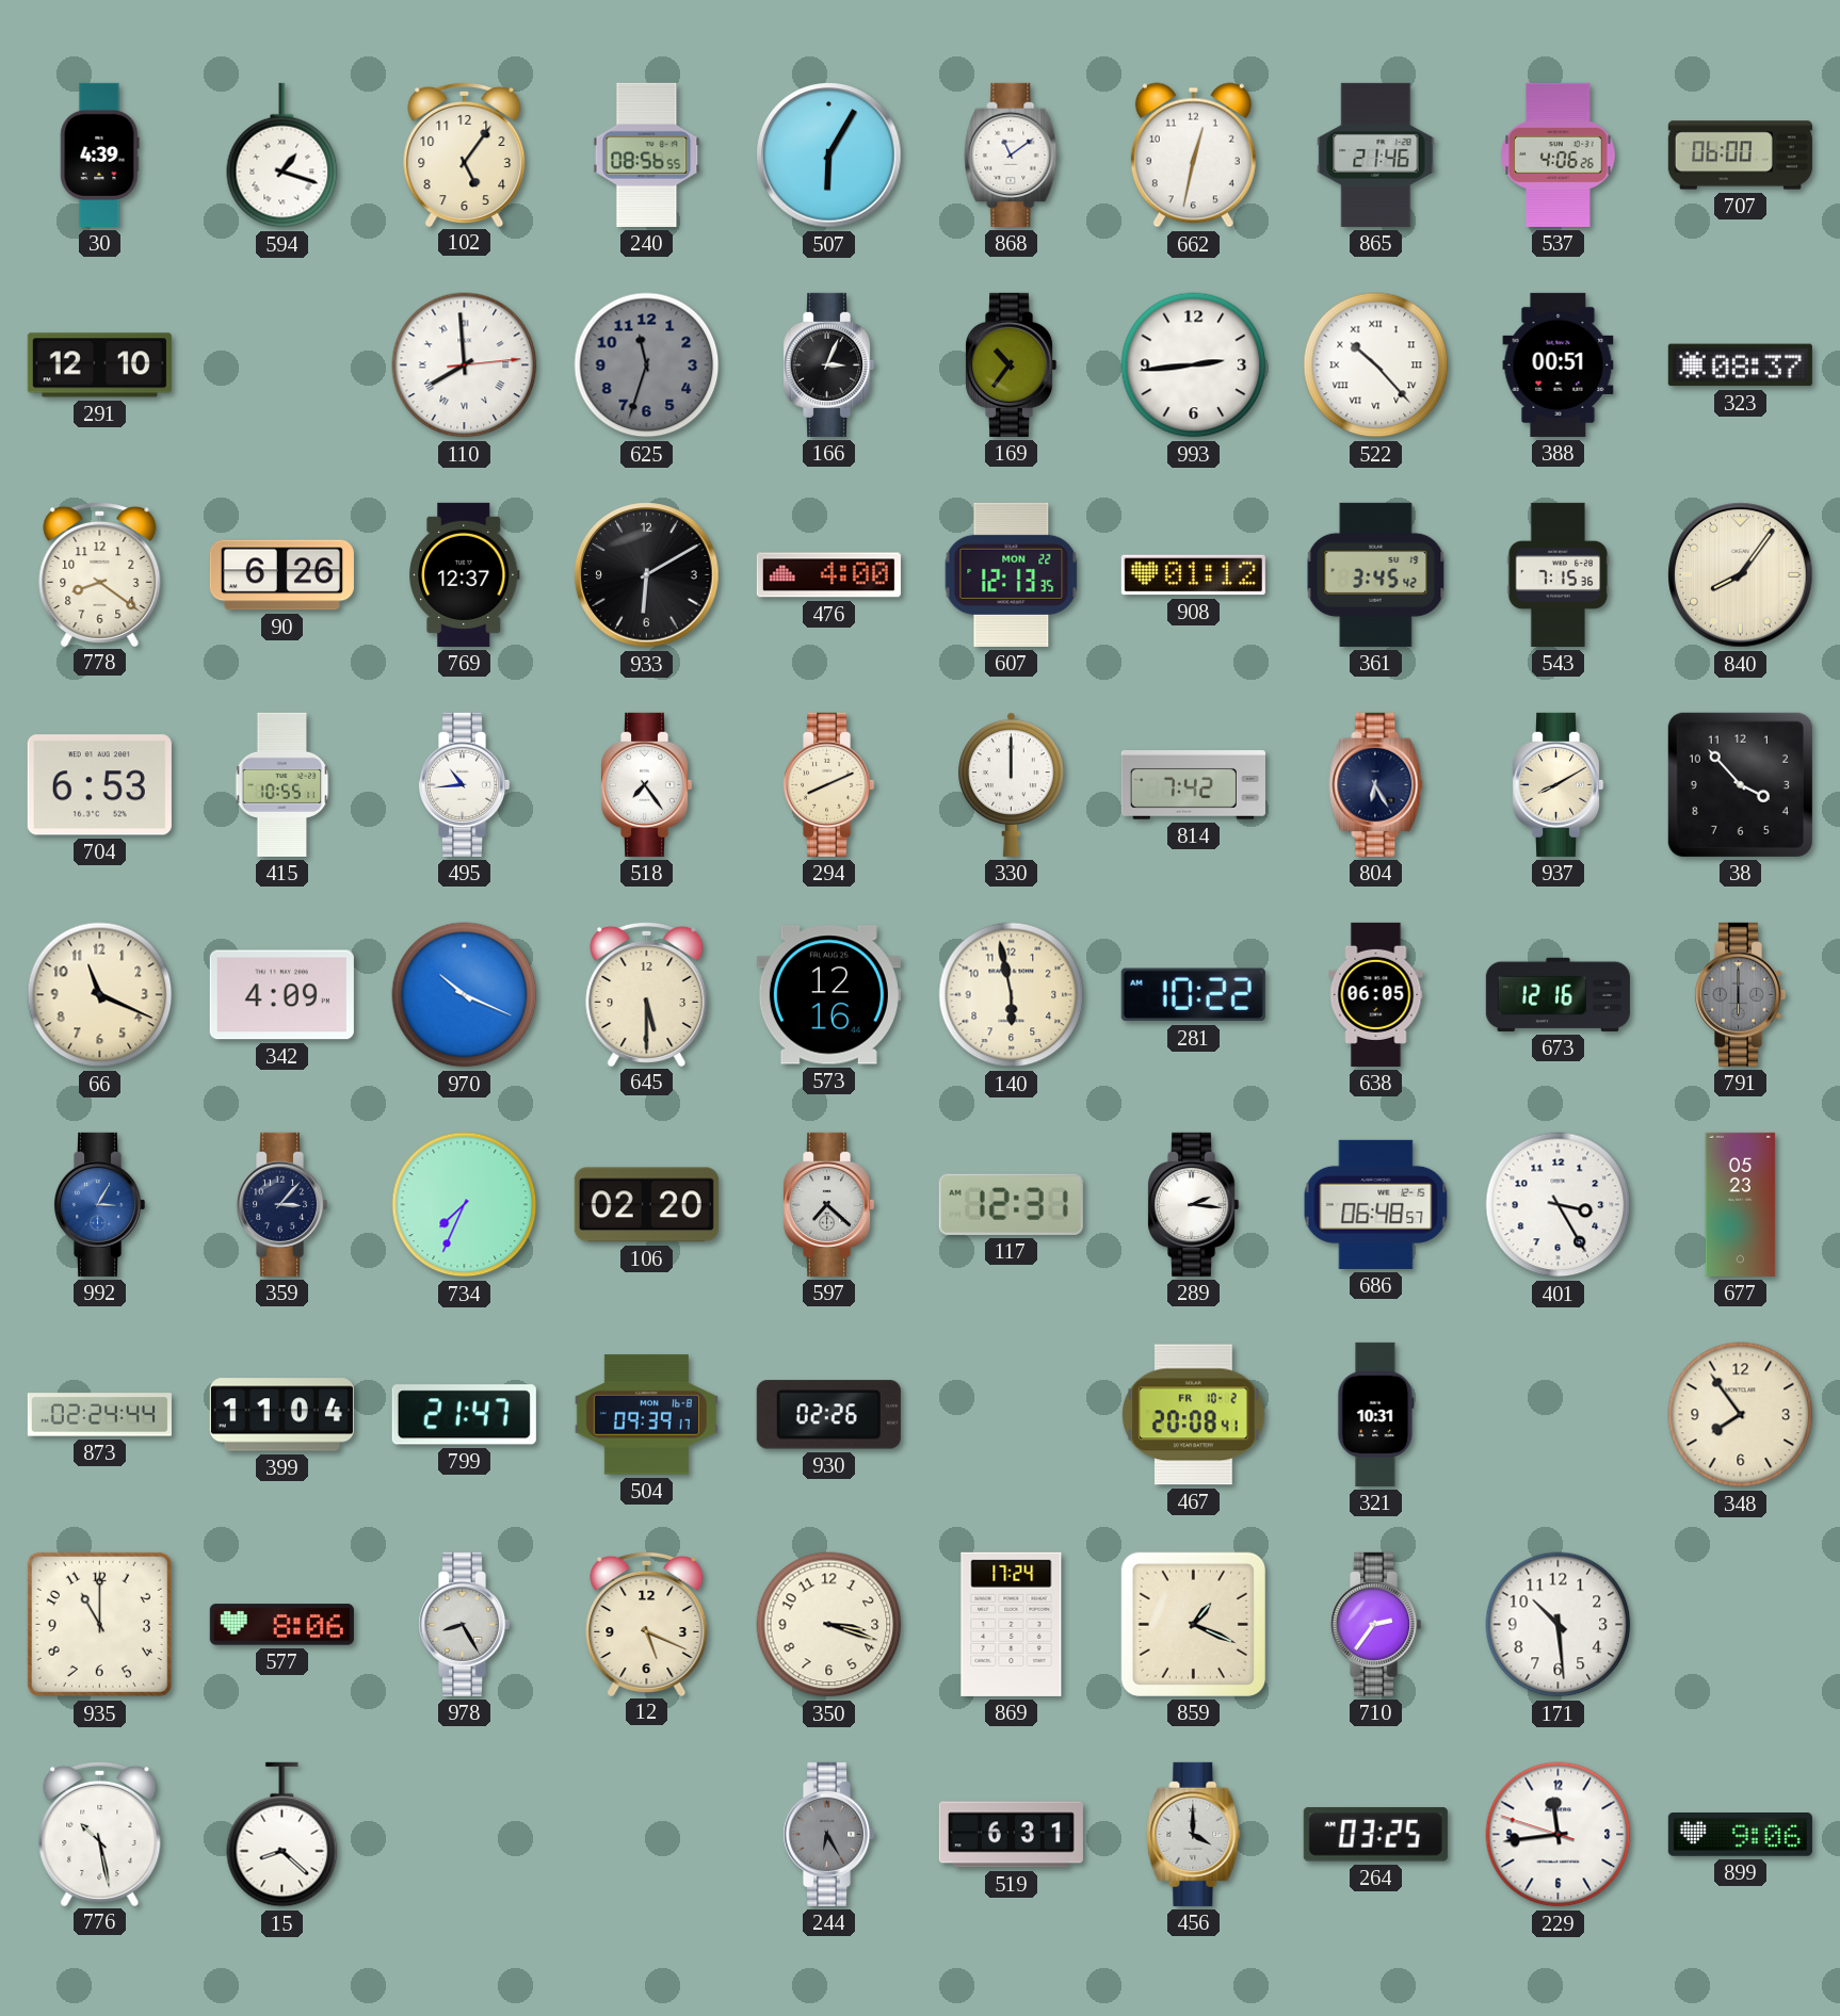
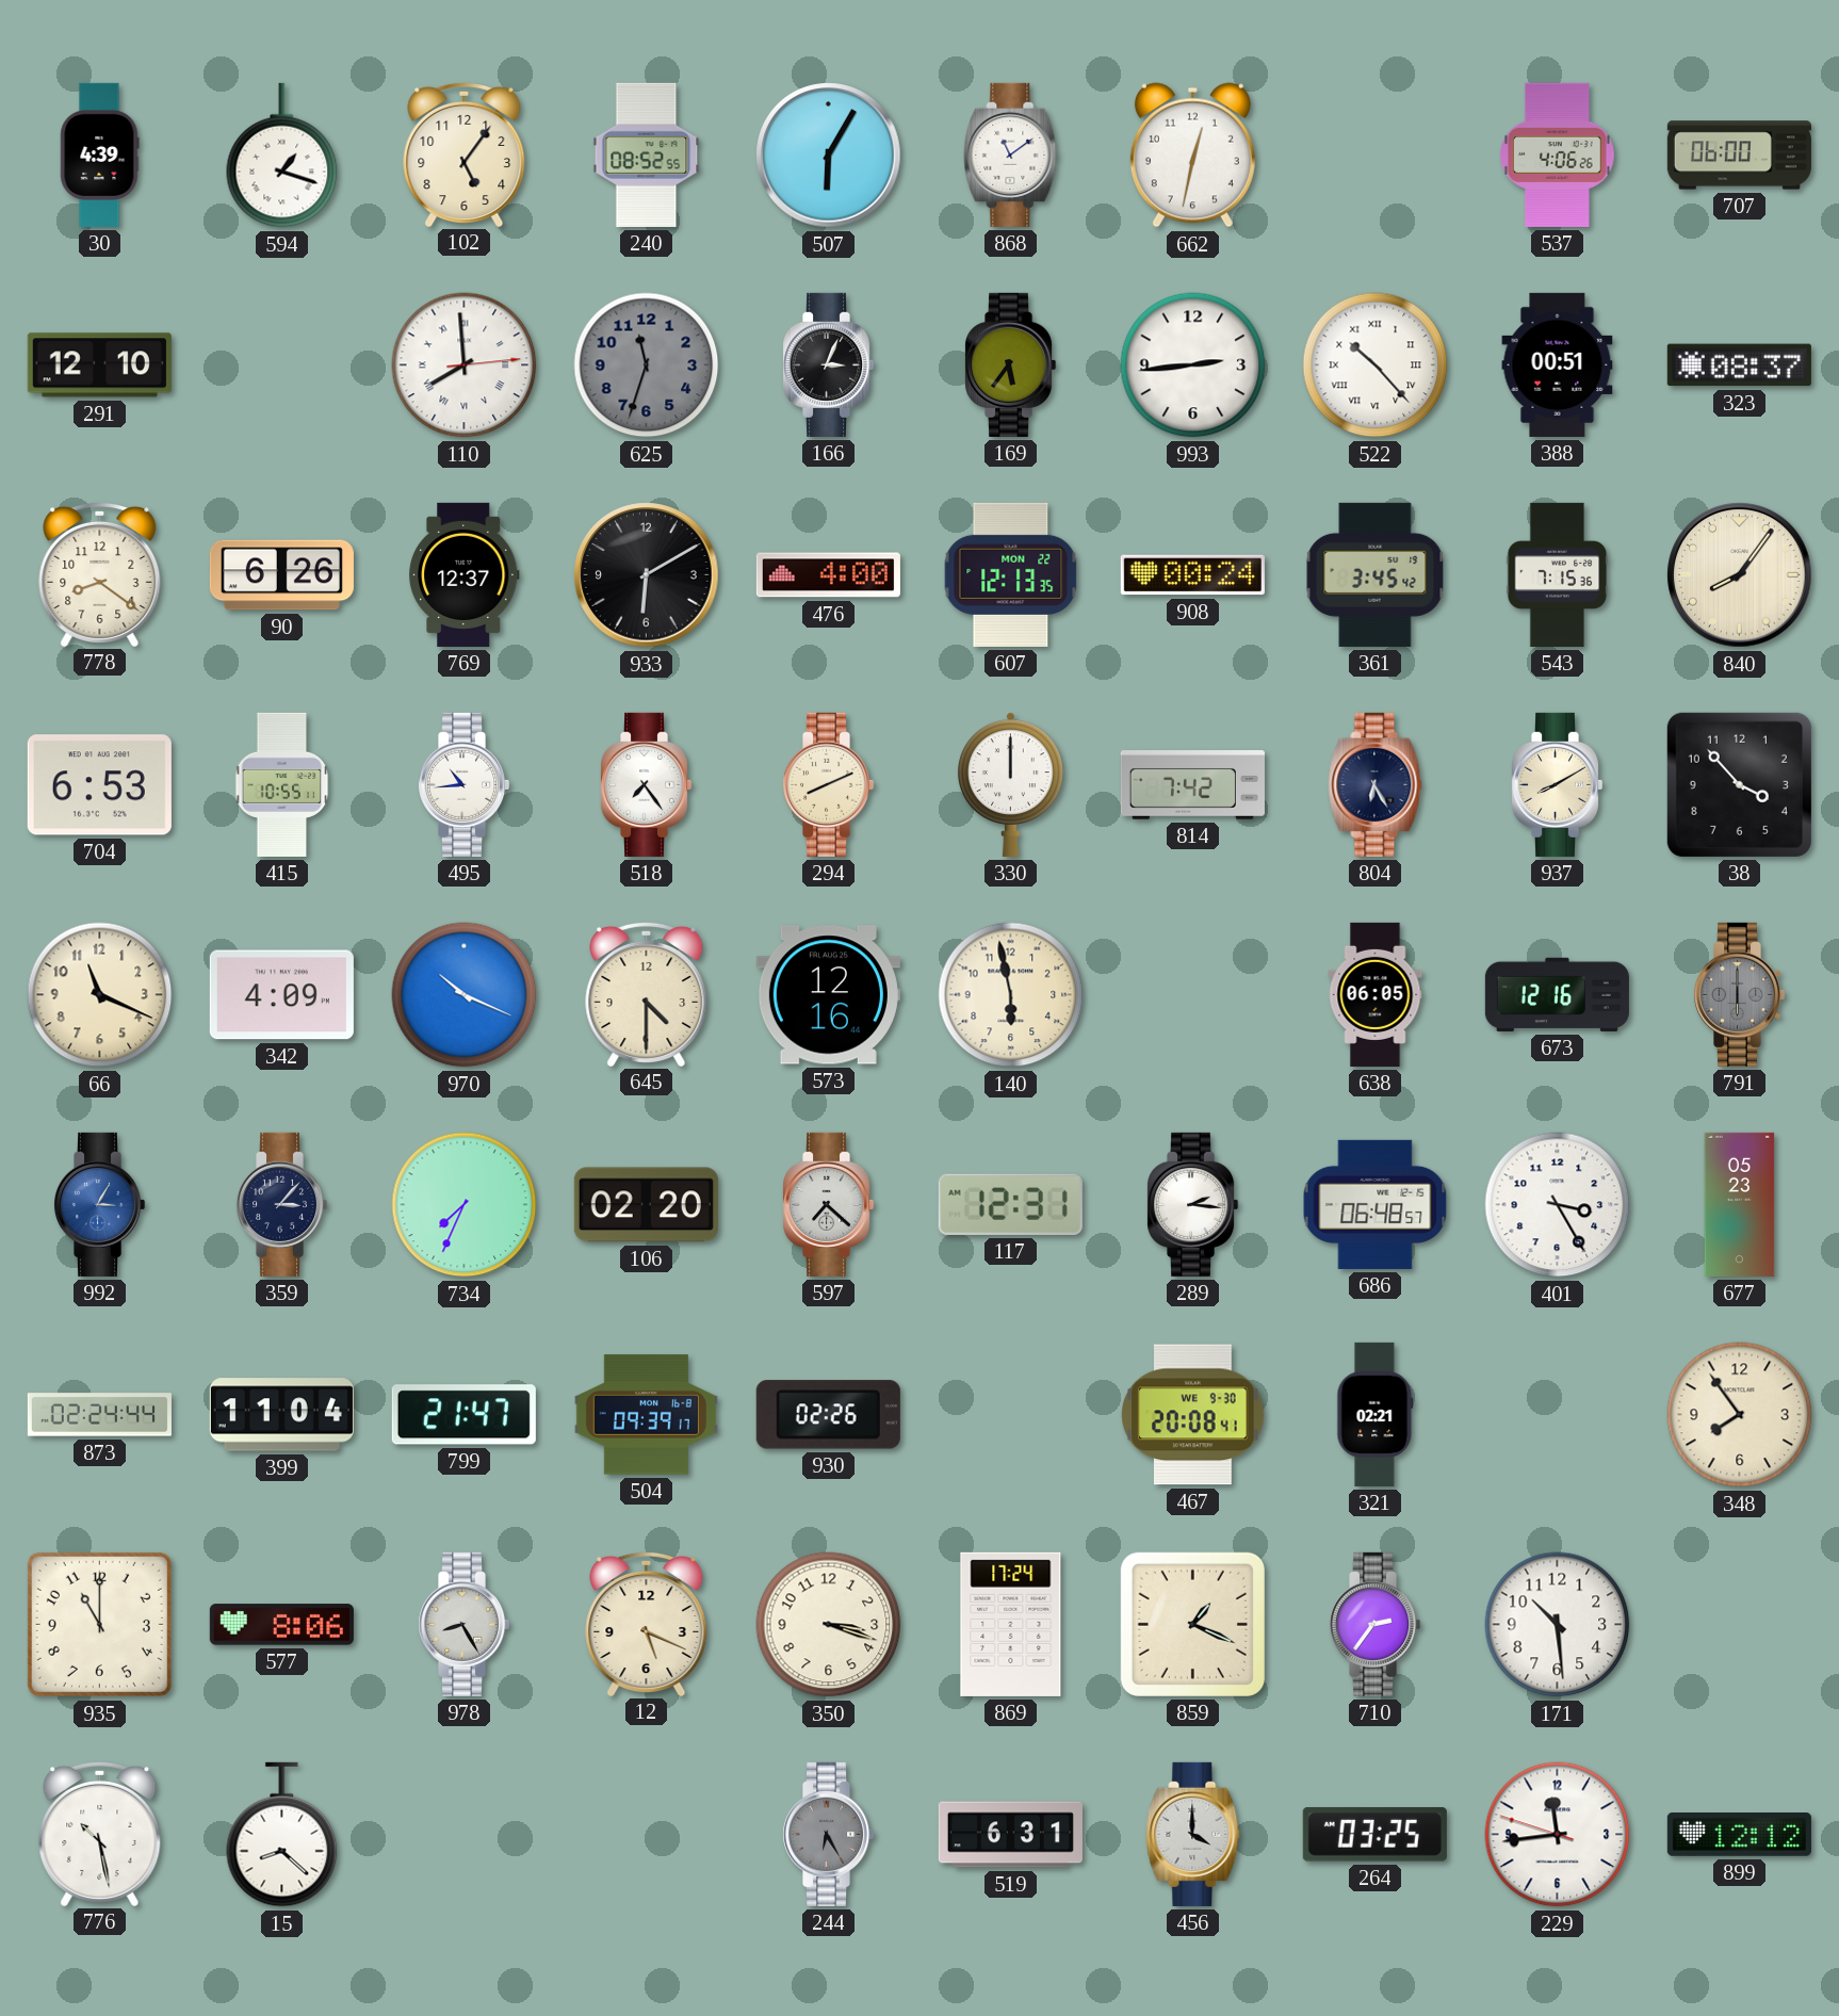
240: 08:56 -> 08:52
865: 21:46 -> none
169: 10:36 -> 5:36
908: 01:12 -> 00:24
645: 5:30 -> 4:30
281: 10:22 -> none
467 date: FR 10-2 -> WE 9-30
321: 10:31 -> 02:21
899: 9:06 -> 12:12
